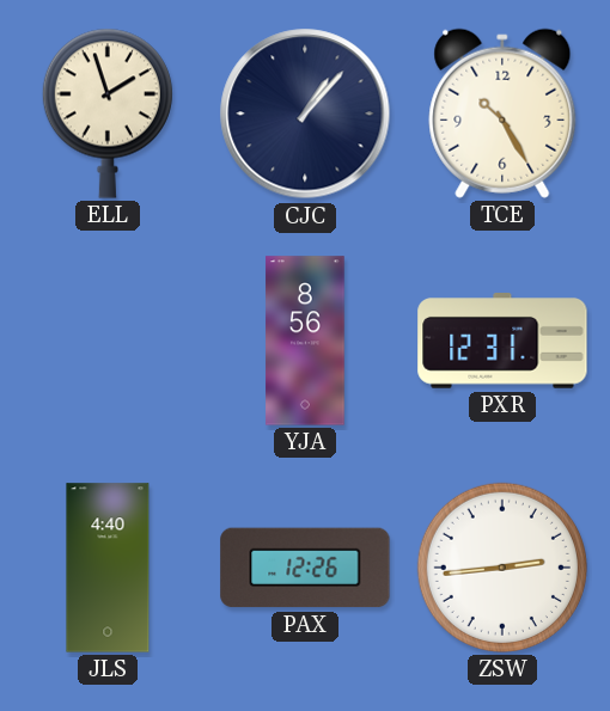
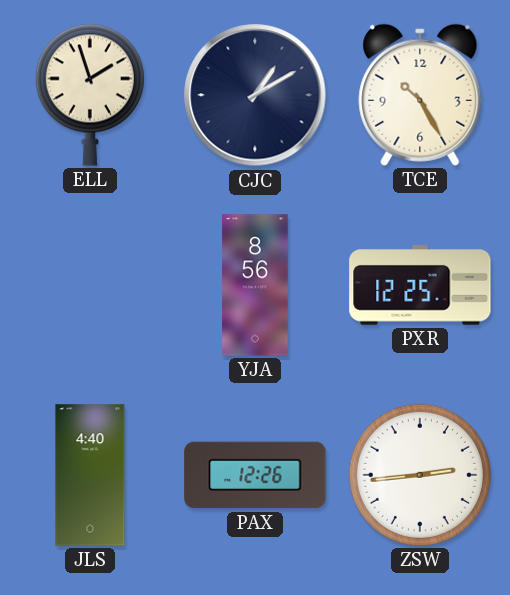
CJC: 1:07 -> 1:10
PXR: 12:31 -> 12:25
